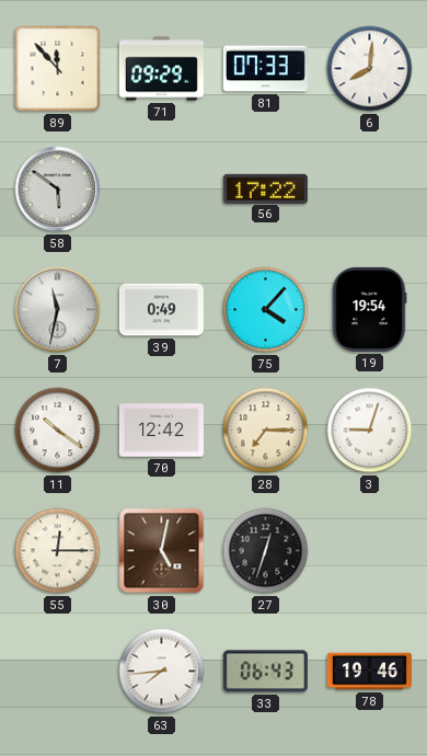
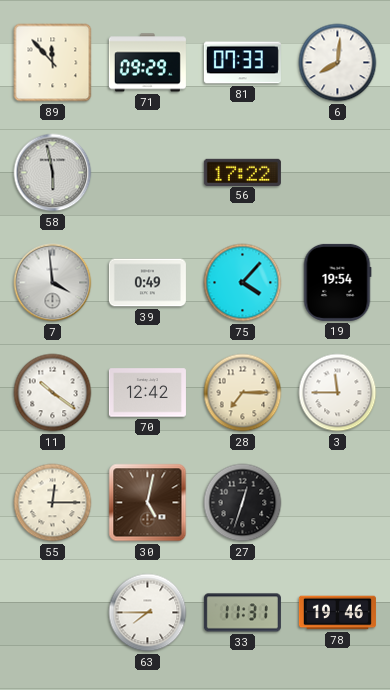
58: 5:51 -> 5:58
7: 11:32 -> 3:59
3: 9:03 -> 11:45
63: 7:44 -> 7:45
33: 06:43 -> 11:31
